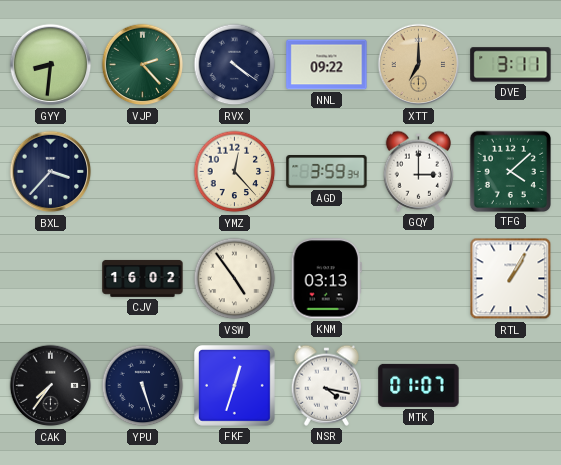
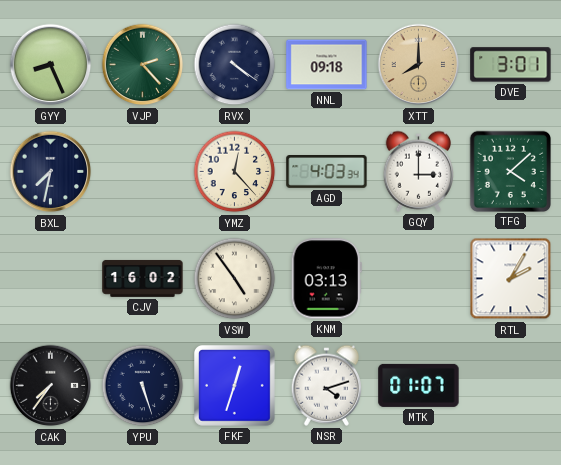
GYY: 8:31 -> 8:26
NNL: 09:22 -> 09:18
XTT: 7:00 -> 8:00
DVE: 3:11 -> 3:01
BXL: 3:37 -> 7:32
AGD: 3:59 -> 4:03
RTL: 1:05 -> 2:05
NSR: 4:17 -> 4:12
